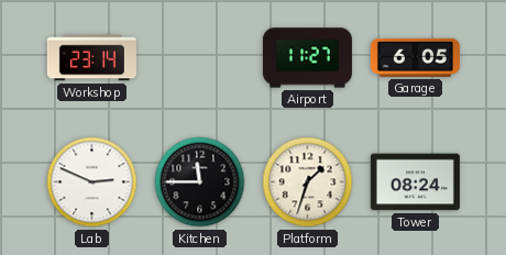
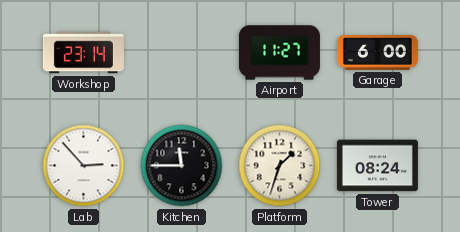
Garage: 6:05 -> 6:00
Lab: 2:49 -> 2:53
